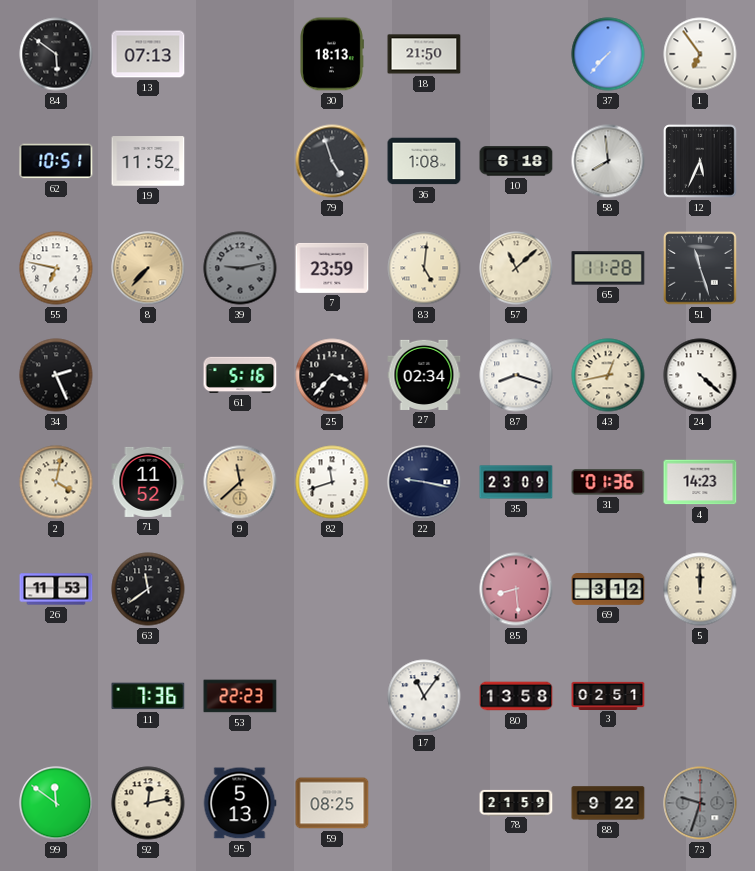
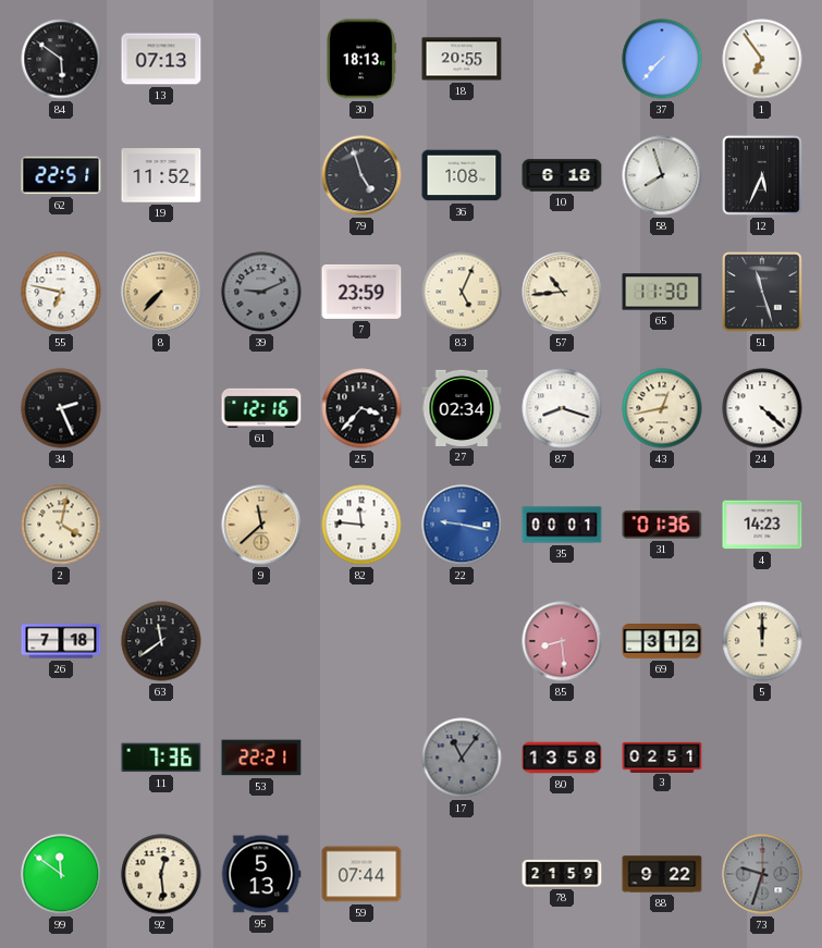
18: 21:50 -> 20:55
62: 10:51 -> 22:51
58: 7:59 -> 7:57
39: 9:13 -> 9:11
83: 5:01 -> 5:04
57: 11:08 -> 10:44
65: 11:28 -> 11:30
61: 5:16 -> 12:16
71: 11:52 -> none
82: 11:42 -> 11:46
22 dial: navy -> blue
35: 23:09 -> 00:01
26: 11:53 -> 7:18
53: 22:23 -> 22:21
17 dial: white -> grey
92: 12:13 -> 12:29
59: 08:25 -> 07:44
